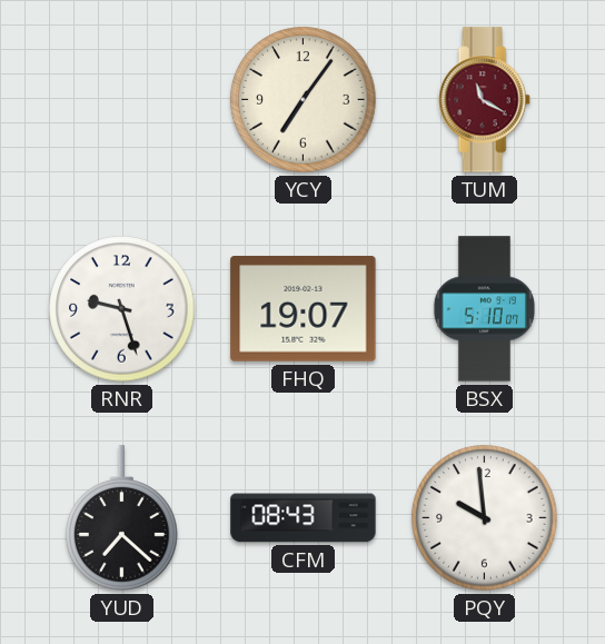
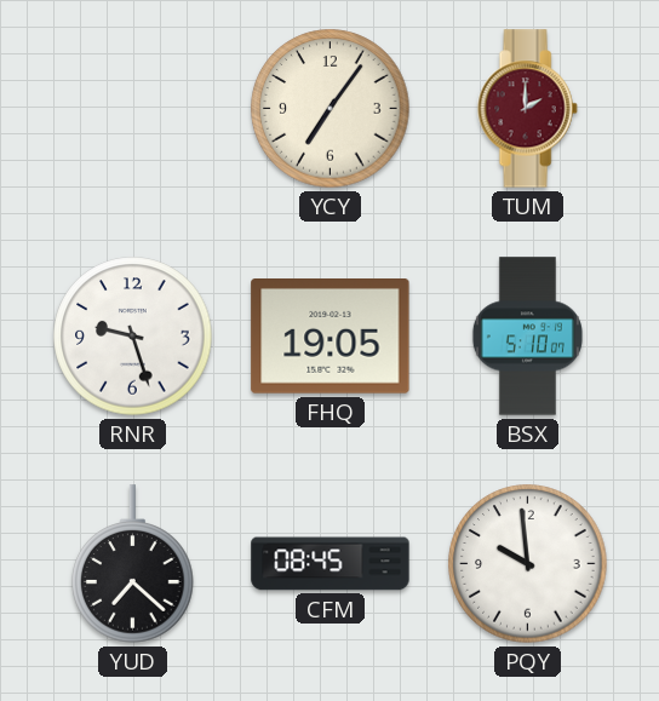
TUM: 11:20 -> 2:00
FHQ: 19:07 -> 19:05
CFM: 08:43 -> 08:45
